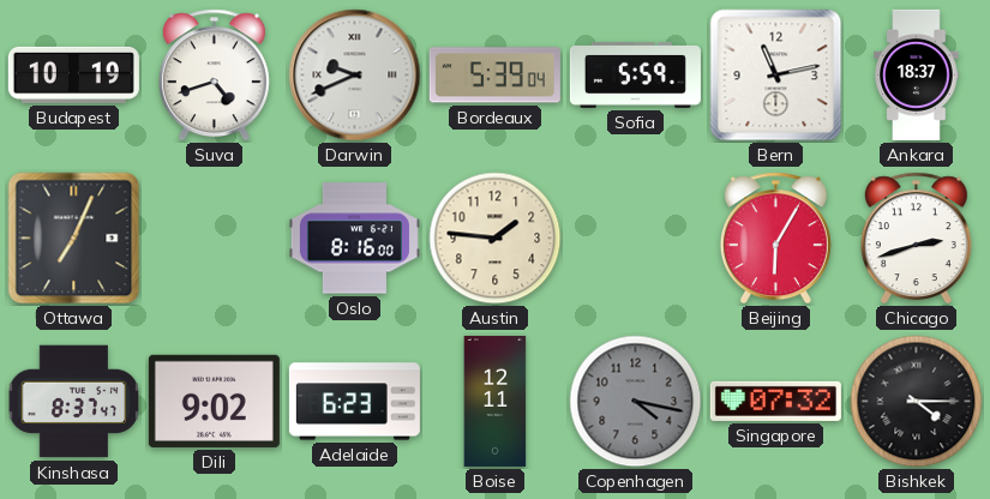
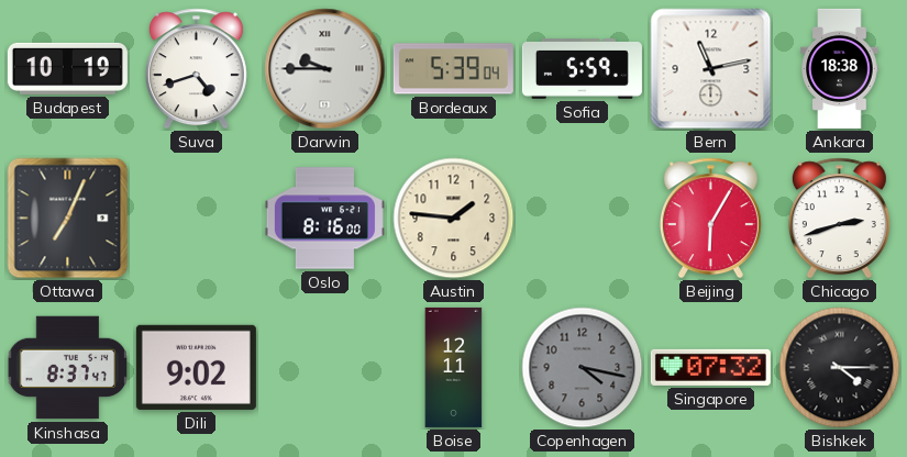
Darwin: 9:41 -> 9:45
Ankara: 18:37 -> 18:38
Adelaide: 6:23 -> none
